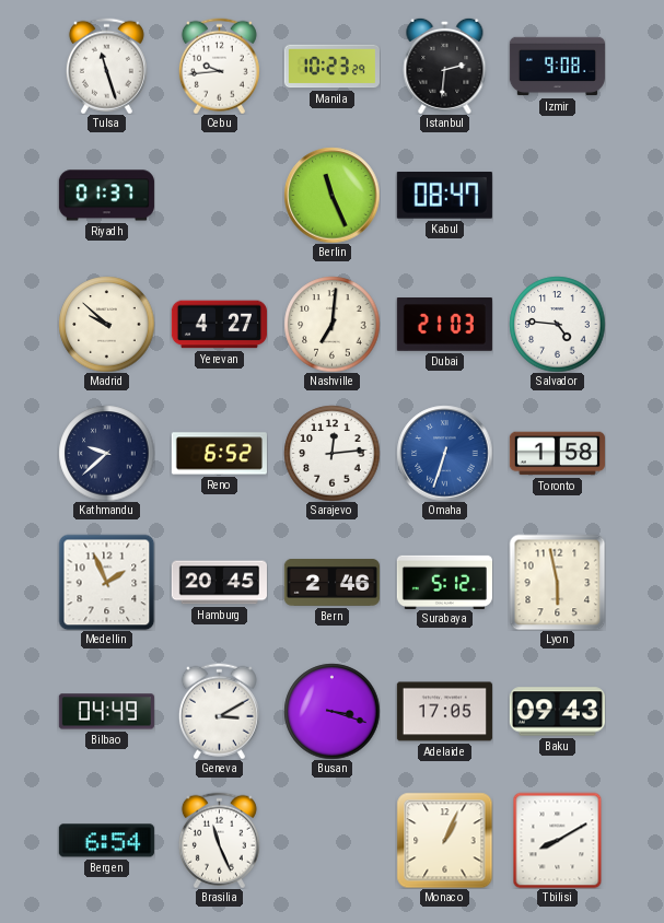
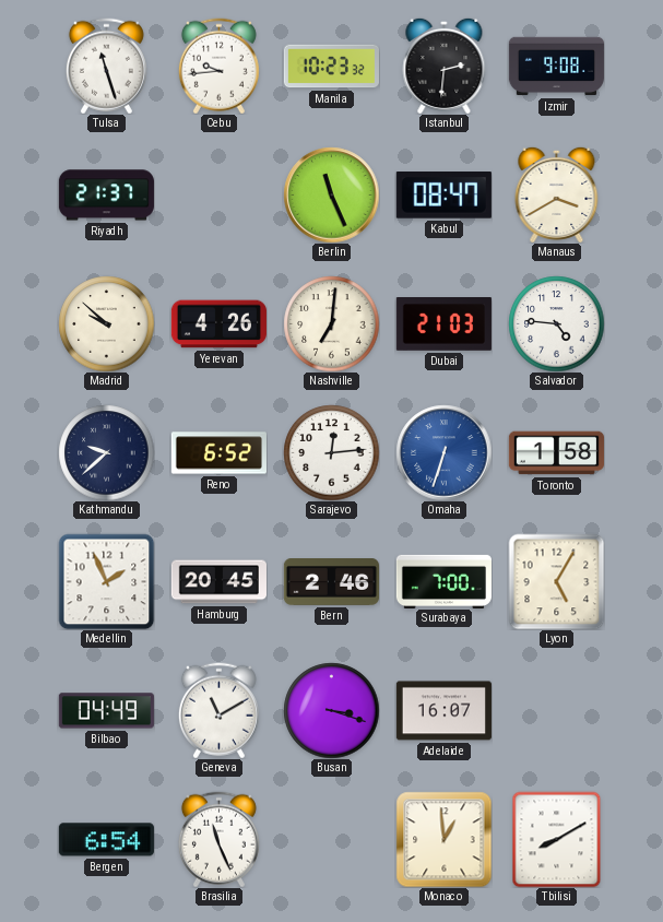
Manila: 10:23:29 -> 10:23:32
Riyadh: 01:37 -> 21:37
Manaus: none -> 3:40
Yerevan: 4:27 -> 4:26
Surabaya: 5:12 -> 7:00
Lyon: 5:58 -> 5:05
Geneva: 3:10 -> 11:10
Adelaide: 17:05 -> 16:07
Baku: 09:43 -> none
Monaco: 1:04 -> 12:59
